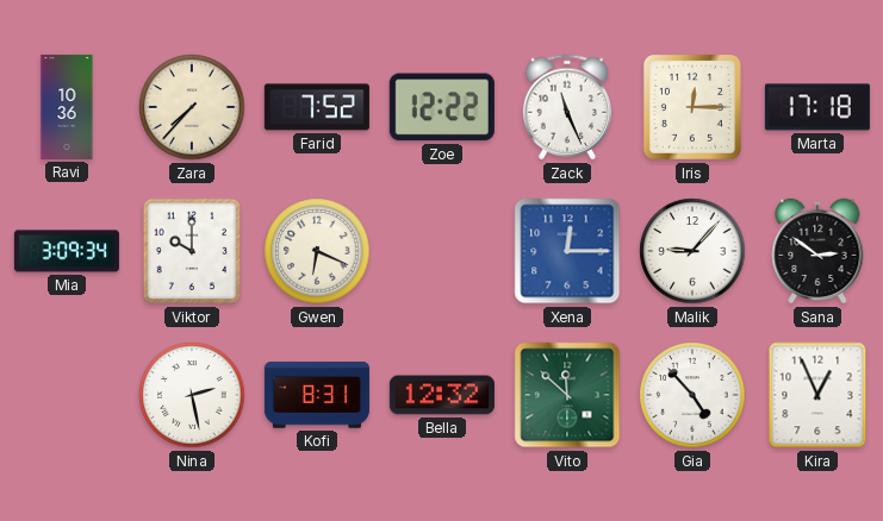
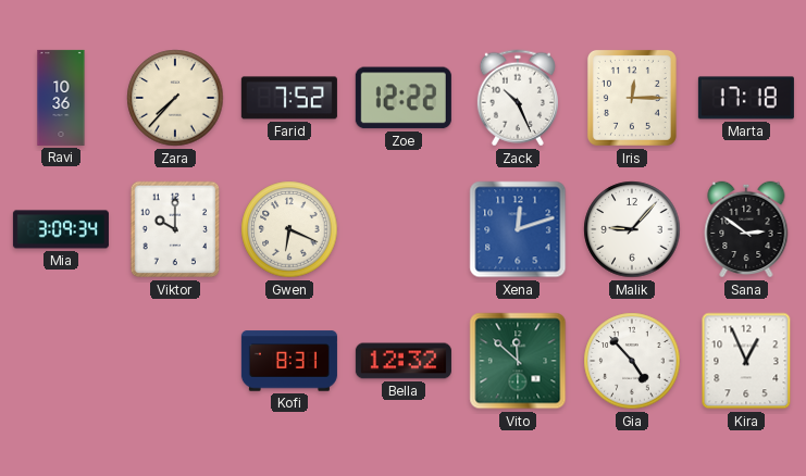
Zack: 11:26 -> 10:26
Xena: 12:15 -> 12:12
Nina: 2:28 -> none
